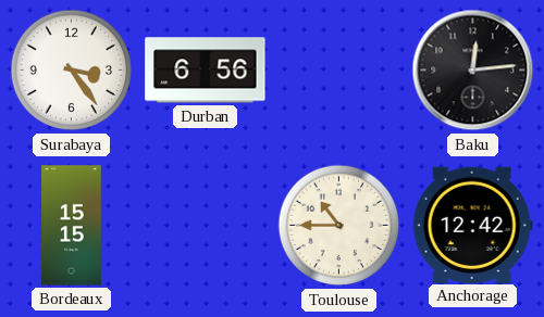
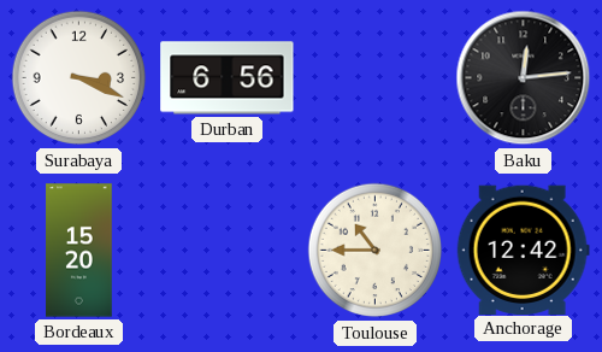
Surabaya: 3:24 -> 3:19
Bordeaux: 15:15 -> 15:20
